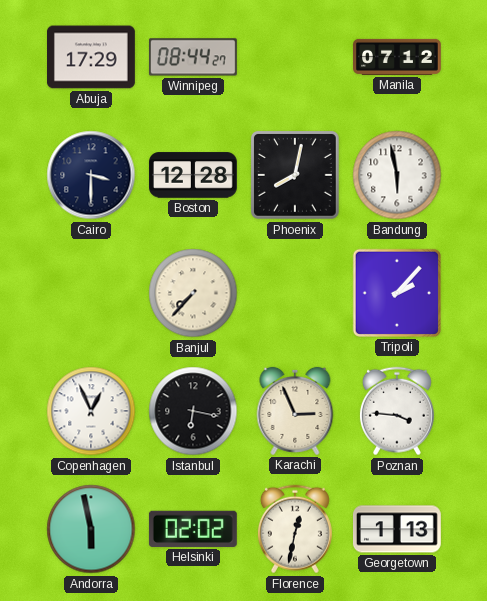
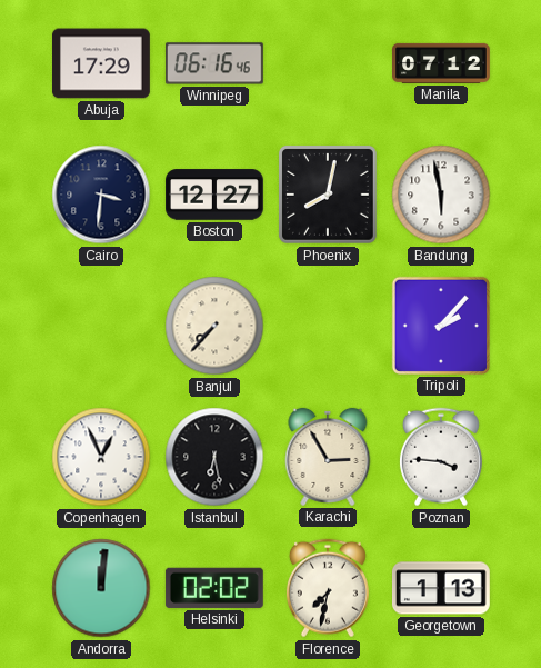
Winnipeg: 08:44 -> 06:16
Cairo: 3:30 -> 3:31
Boston: 12:28 -> 12:27
Istanbul: 6:17 -> 6:28
Karachi: 2:56 -> 2:55
Andorra: 5:58 -> 12:01
Florence: 12:32 -> 7:32
